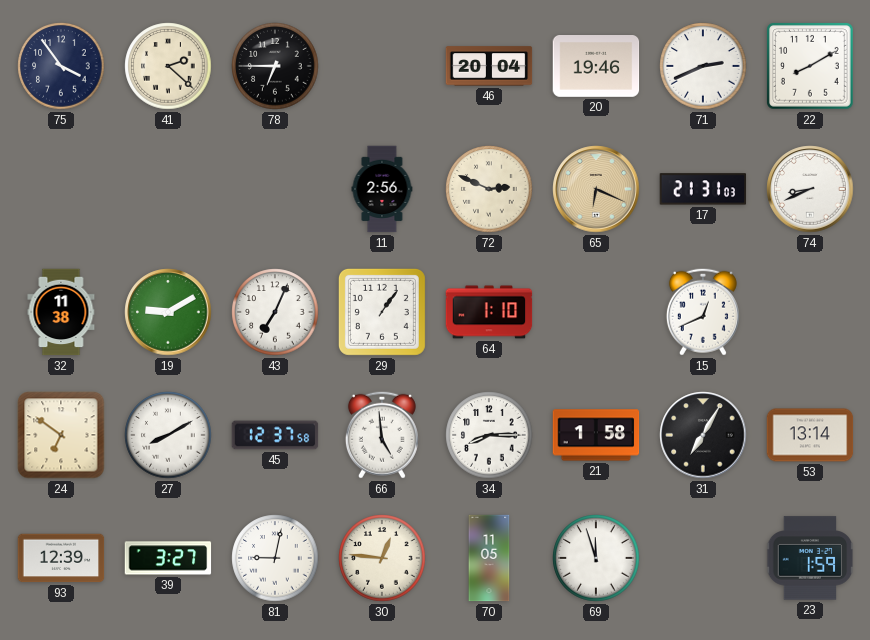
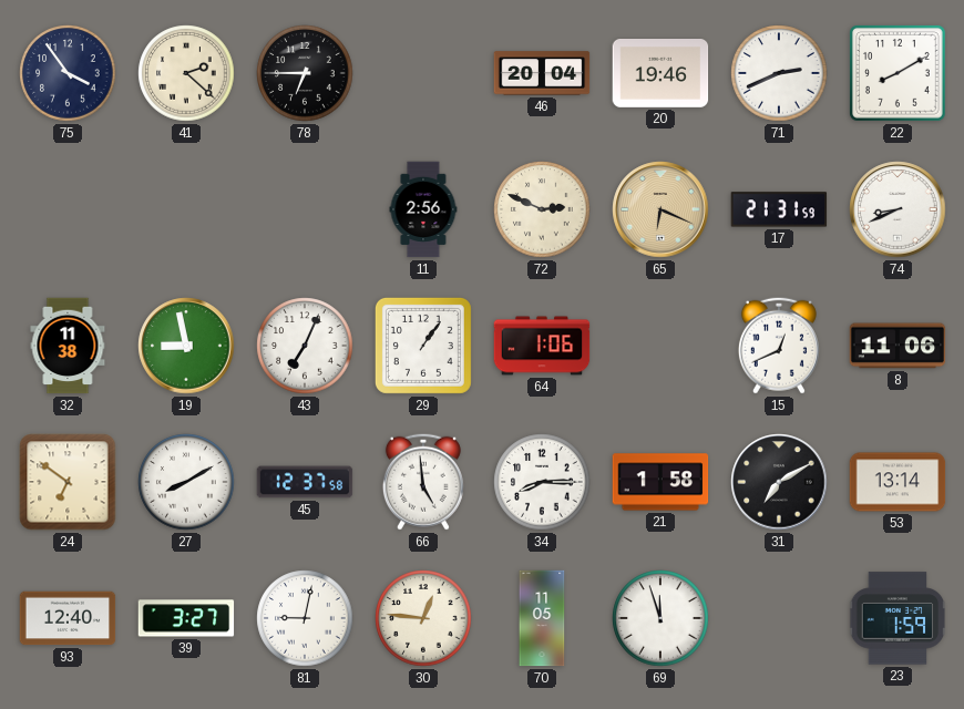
17: 21:31:03 -> 21:31:59
19: 9:10 -> 8:58
64: 1:10 -> 1:06
8: none -> 11:06
31: 7:05 -> 7:10
93: 12:39 -> 12:40
